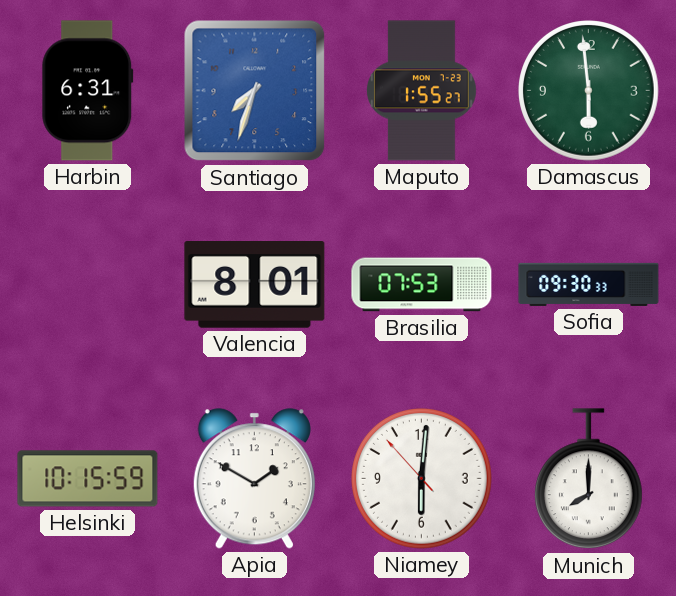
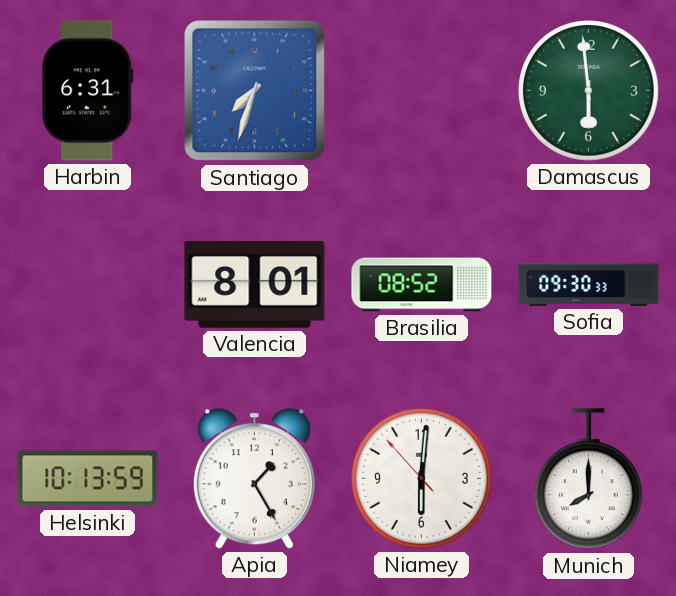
Maputo: 1:55 -> none
Brasilia: 07:53 -> 08:52
Helsinki: 10:15 -> 10:13
Apia: 1:50 -> 1:25
